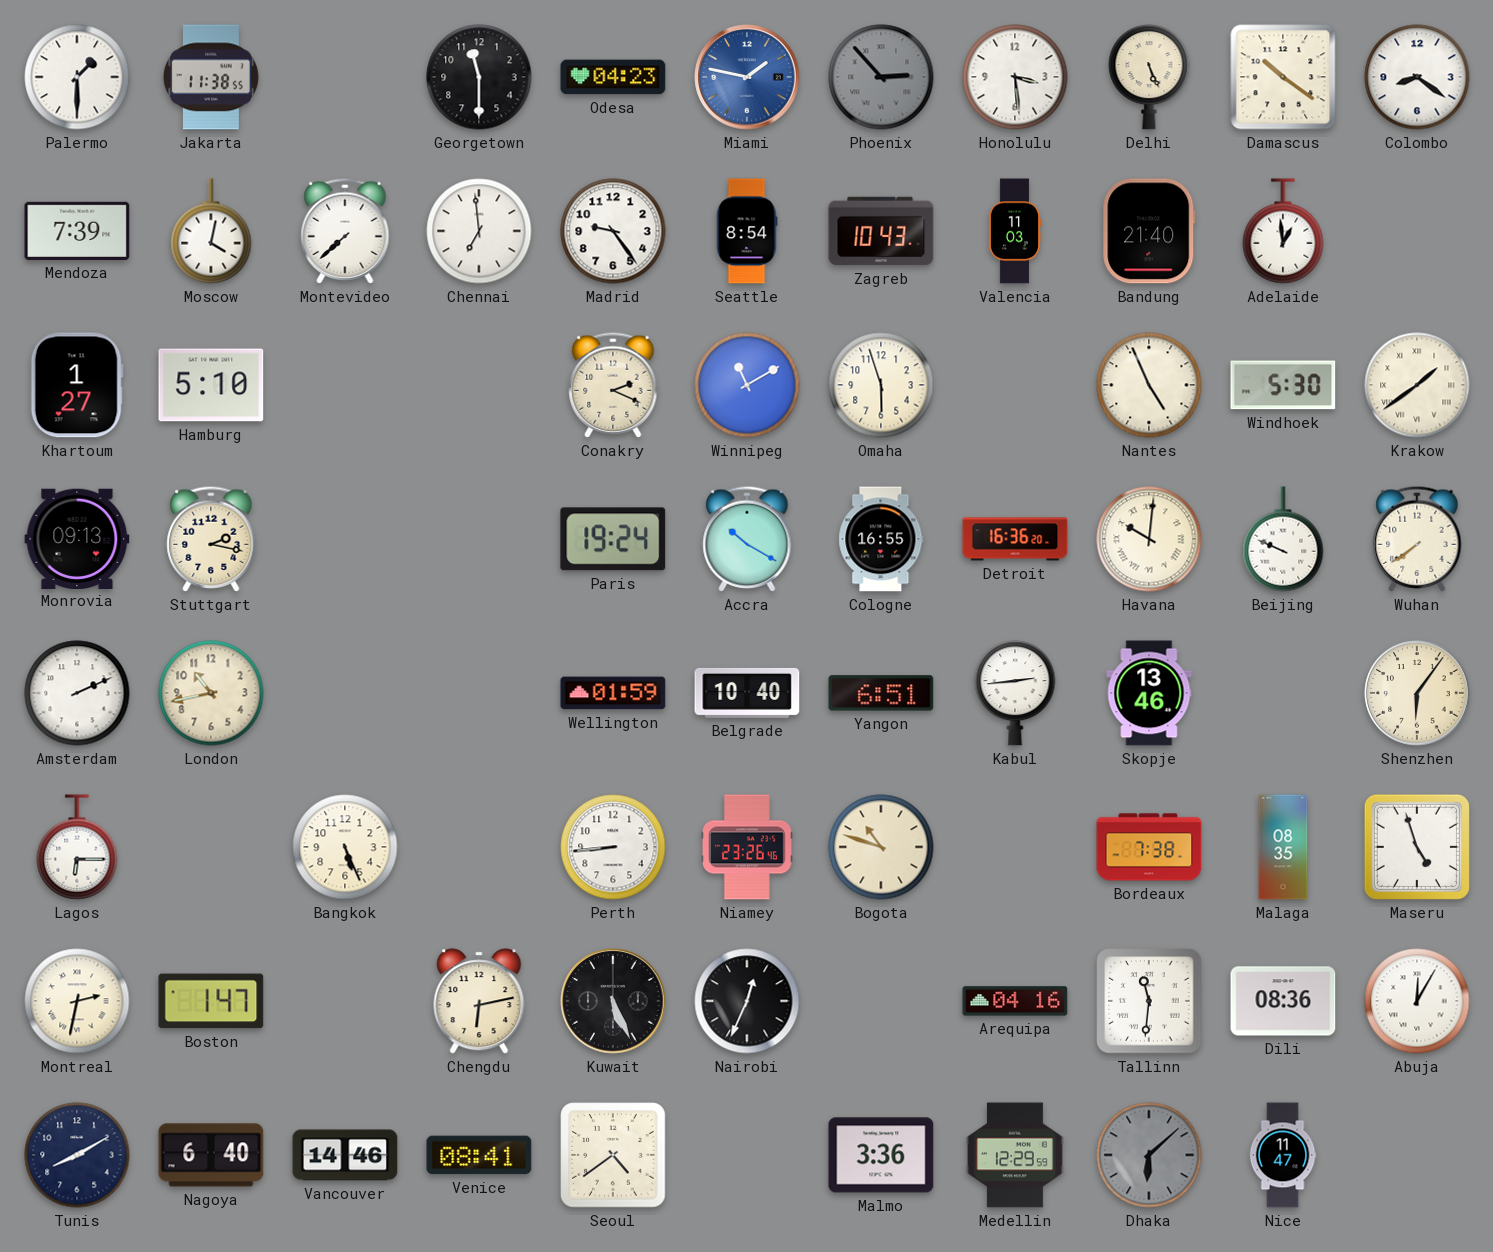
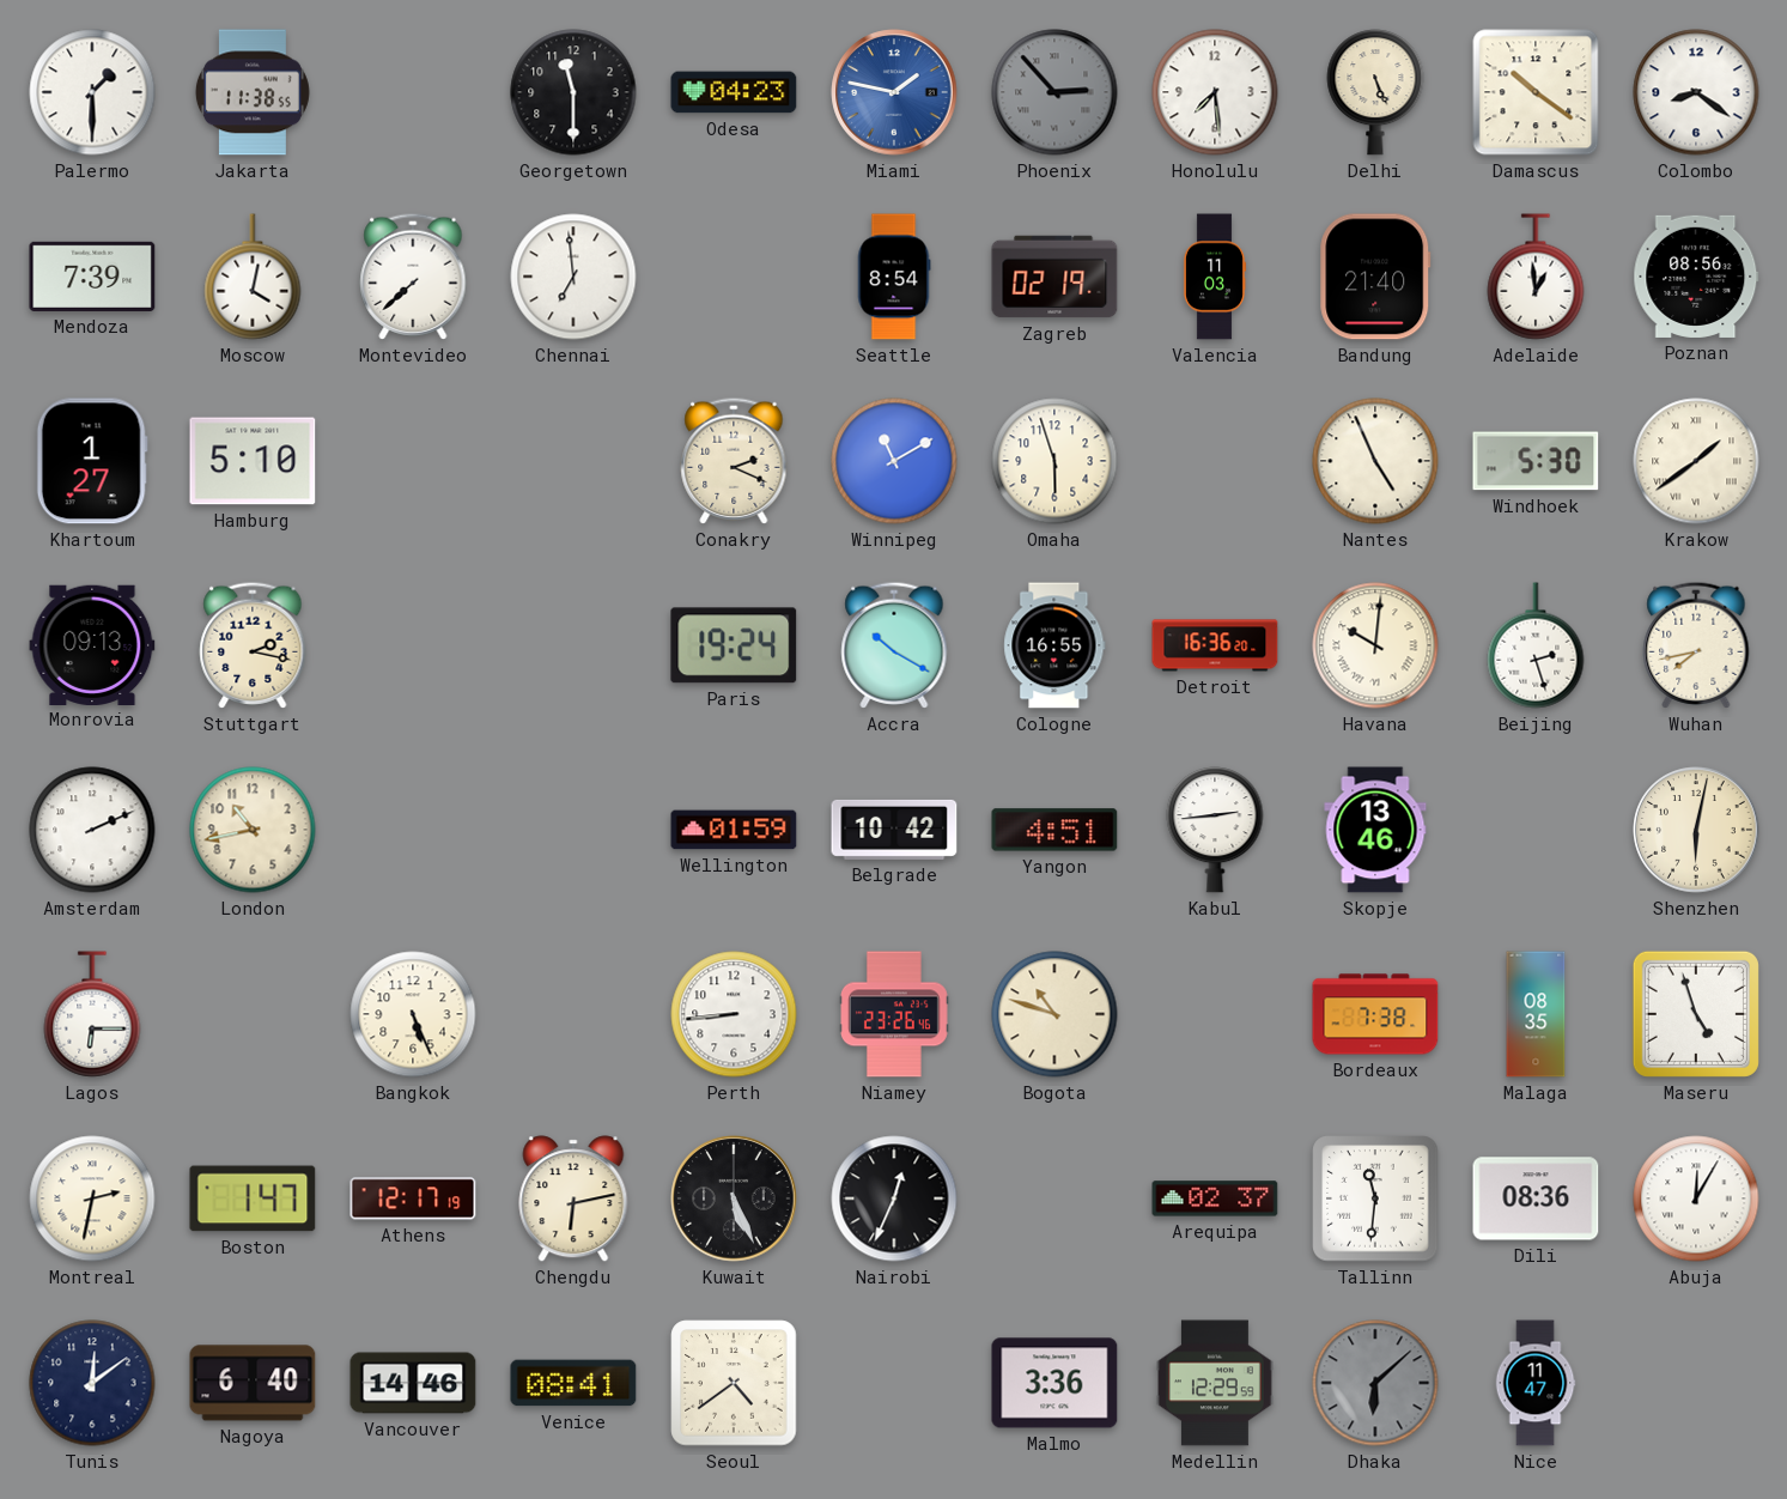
Honolulu: 3:29 -> 7:29
Madrid: 9:24 -> none
Zagreb: 10:43 -> 02:19
Poznan: none -> 08:56
Beijing: 9:49 -> 2:27
Wuhan: 7:39 -> 7:43
Belgrade: 10:40 -> 10:42
Yangon: 6:51 -> 4:51
Shenzhen: 6:06 -> 6:02
Athens: none -> 12:17
Arequipa: 04:16 -> 02:37
Tunis: 8:10 -> 12:09
